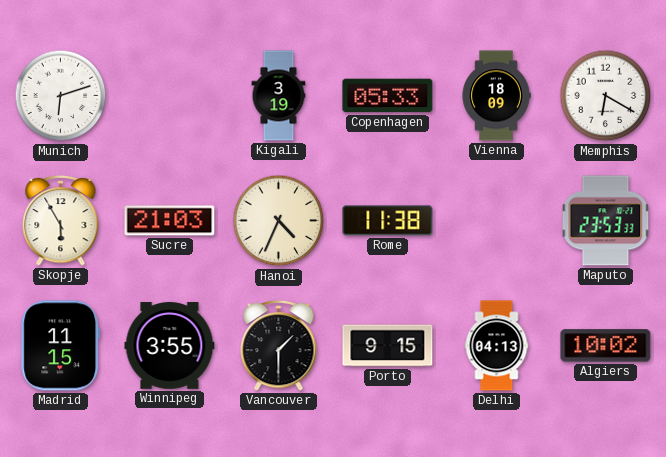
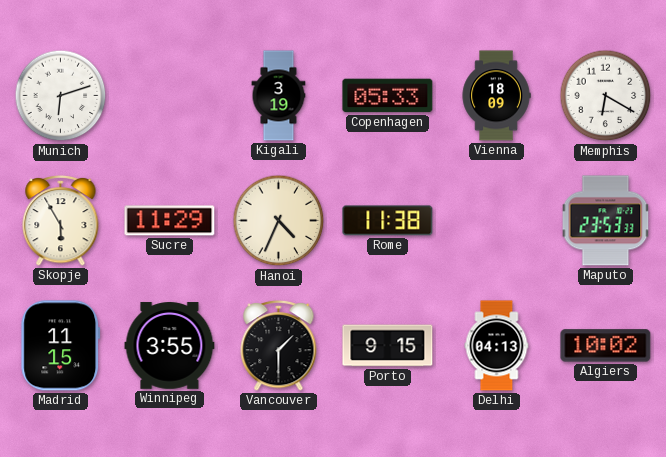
Sucre: 21:03 -> 11:29
